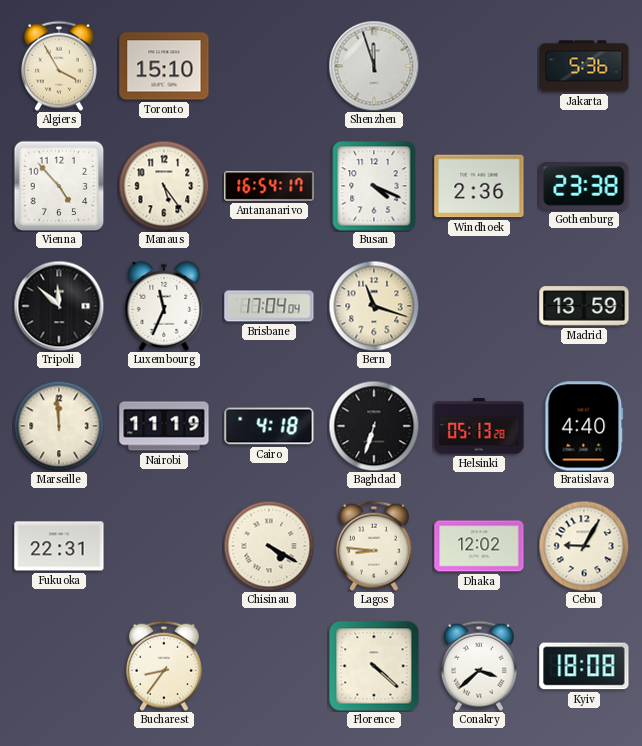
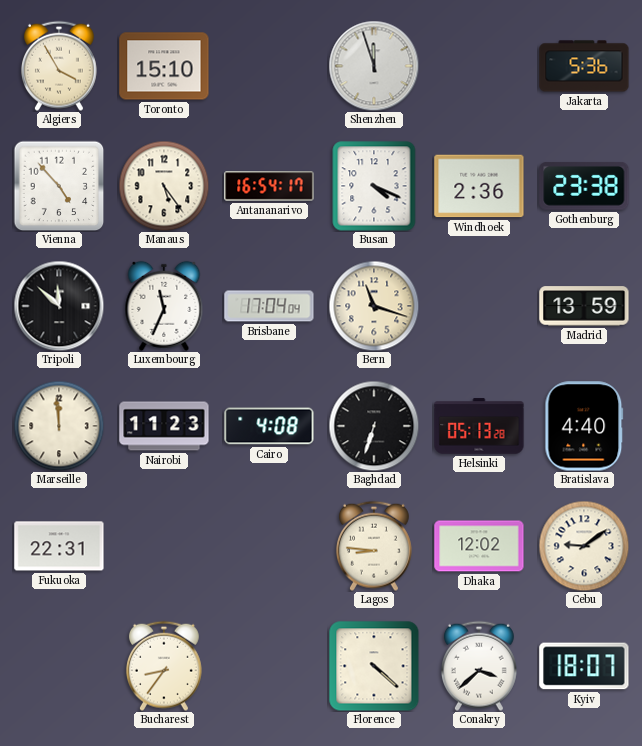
Nairobi: 11:19 -> 11:23
Cairo: 4:18 -> 4:08
Chisinau: 4:20 -> none
Cebu: 9:05 -> 9:09
Kyiv: 18:08 -> 18:07
